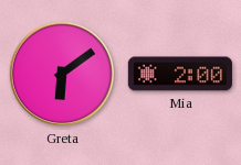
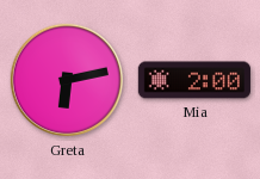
Greta: 6:09 -> 6:13
